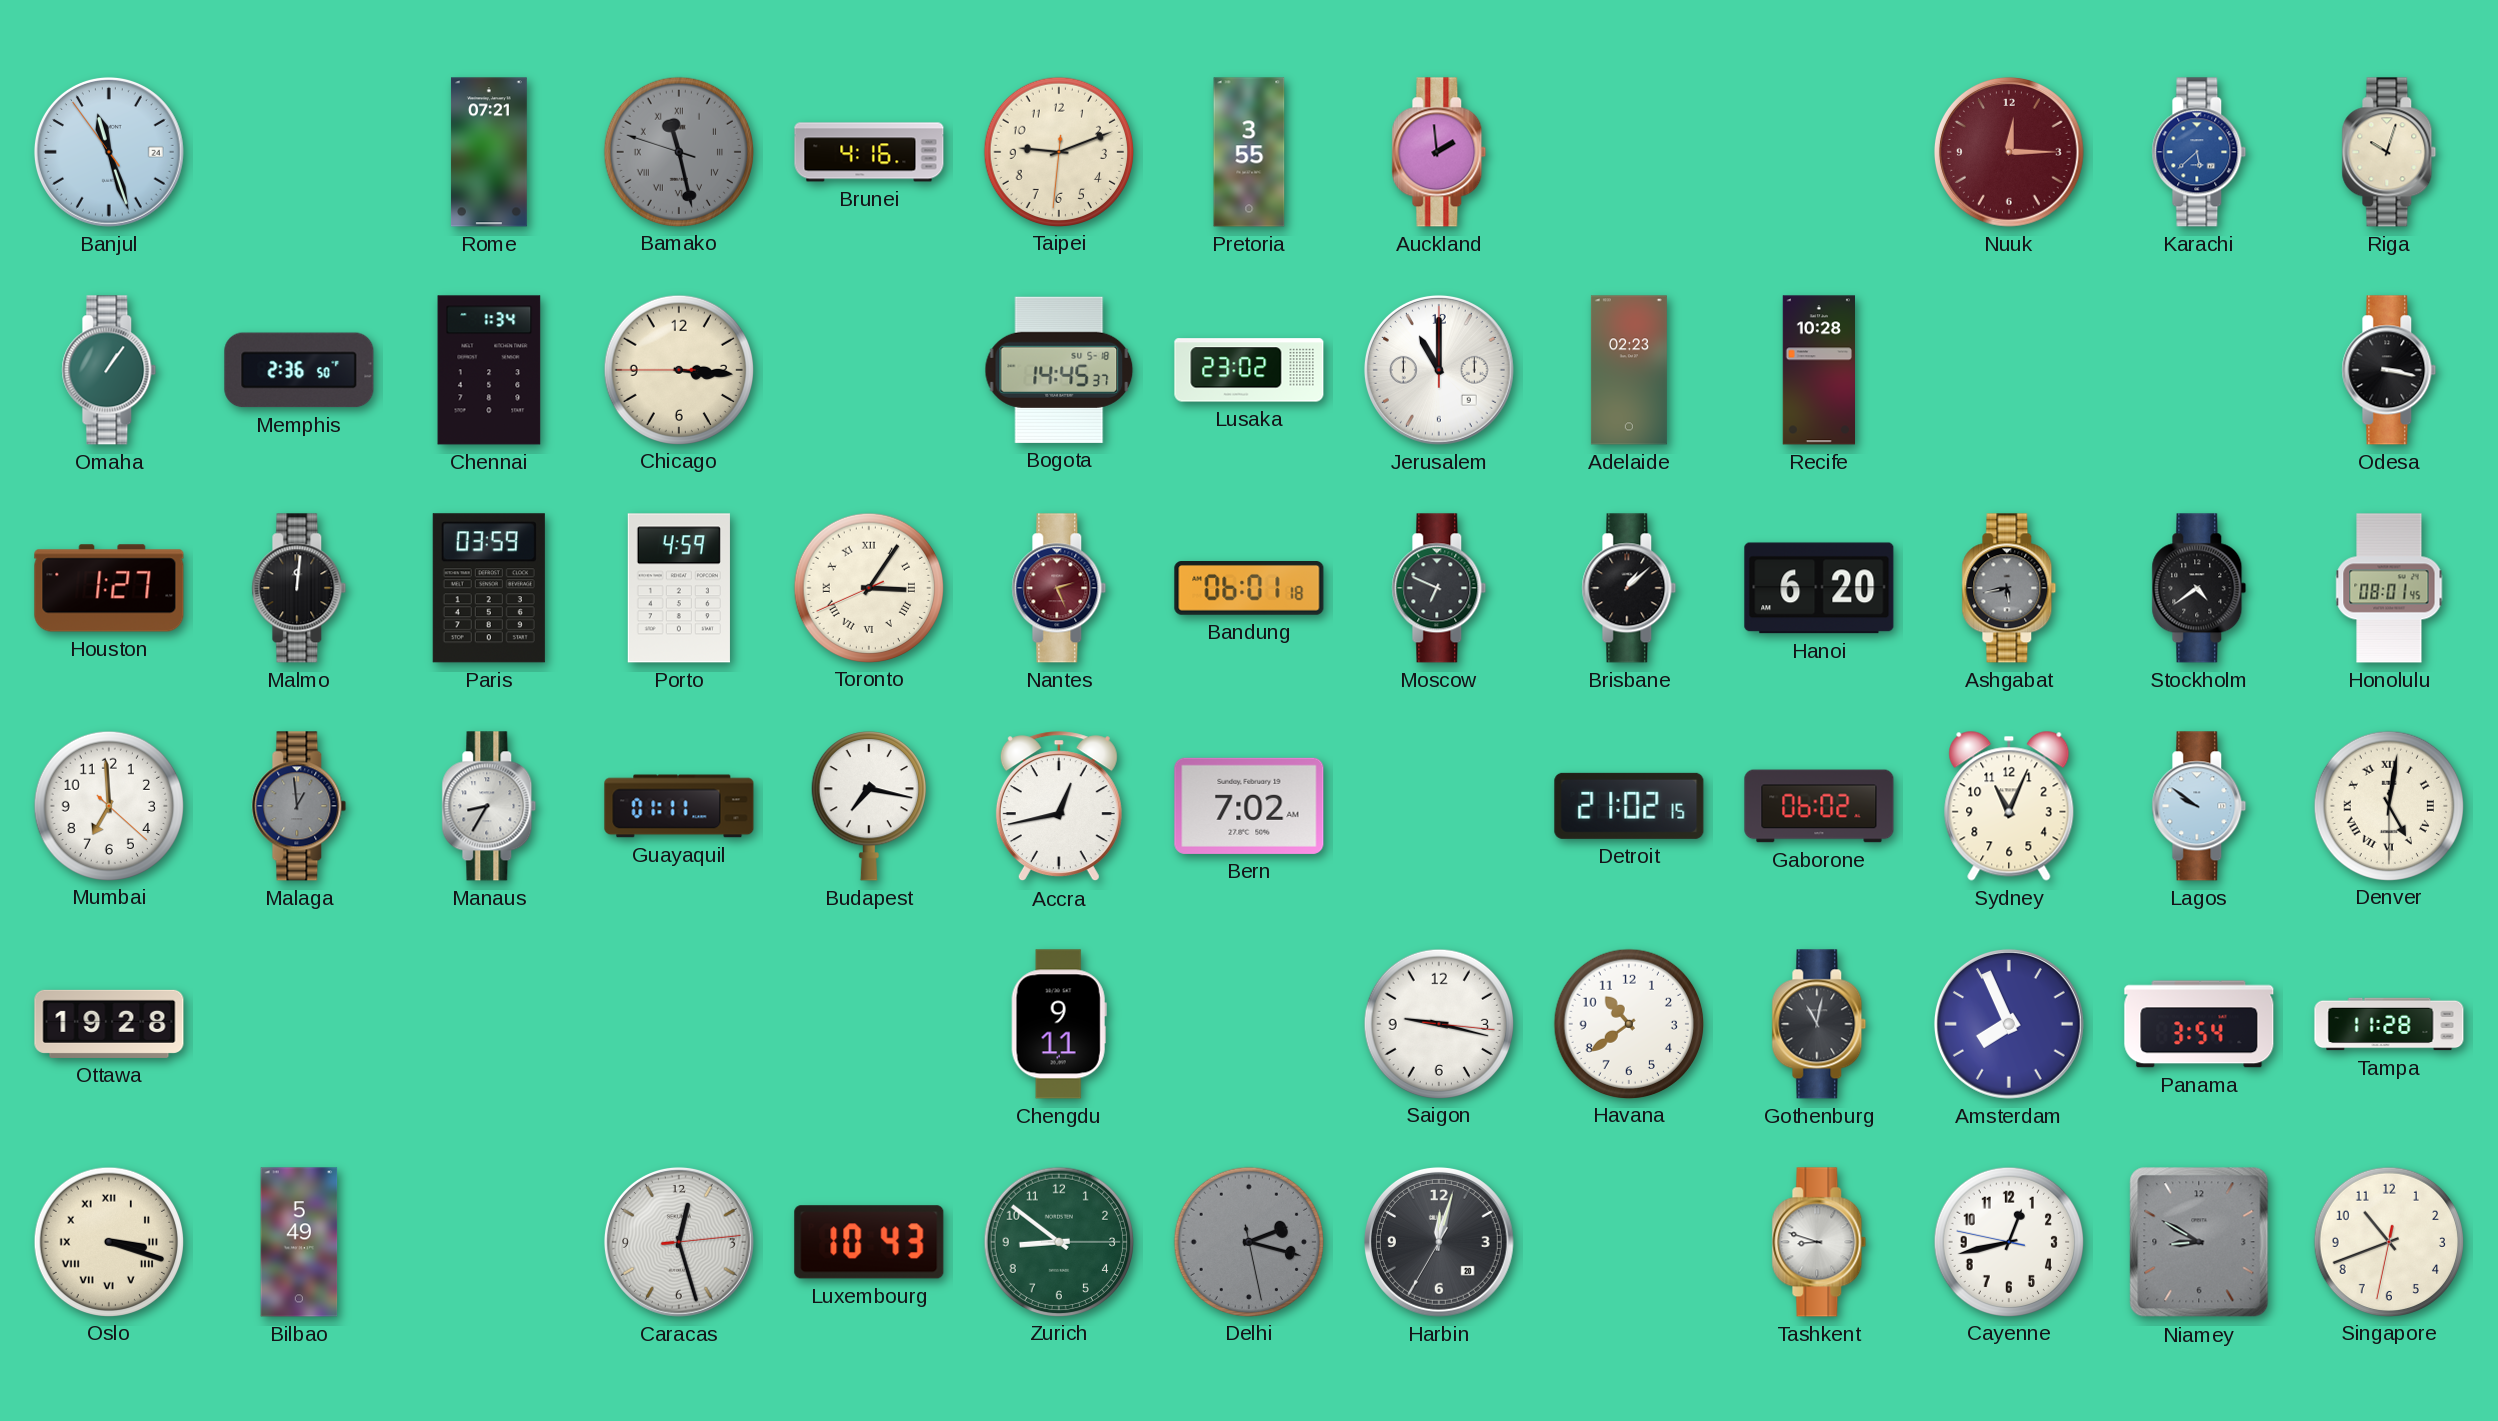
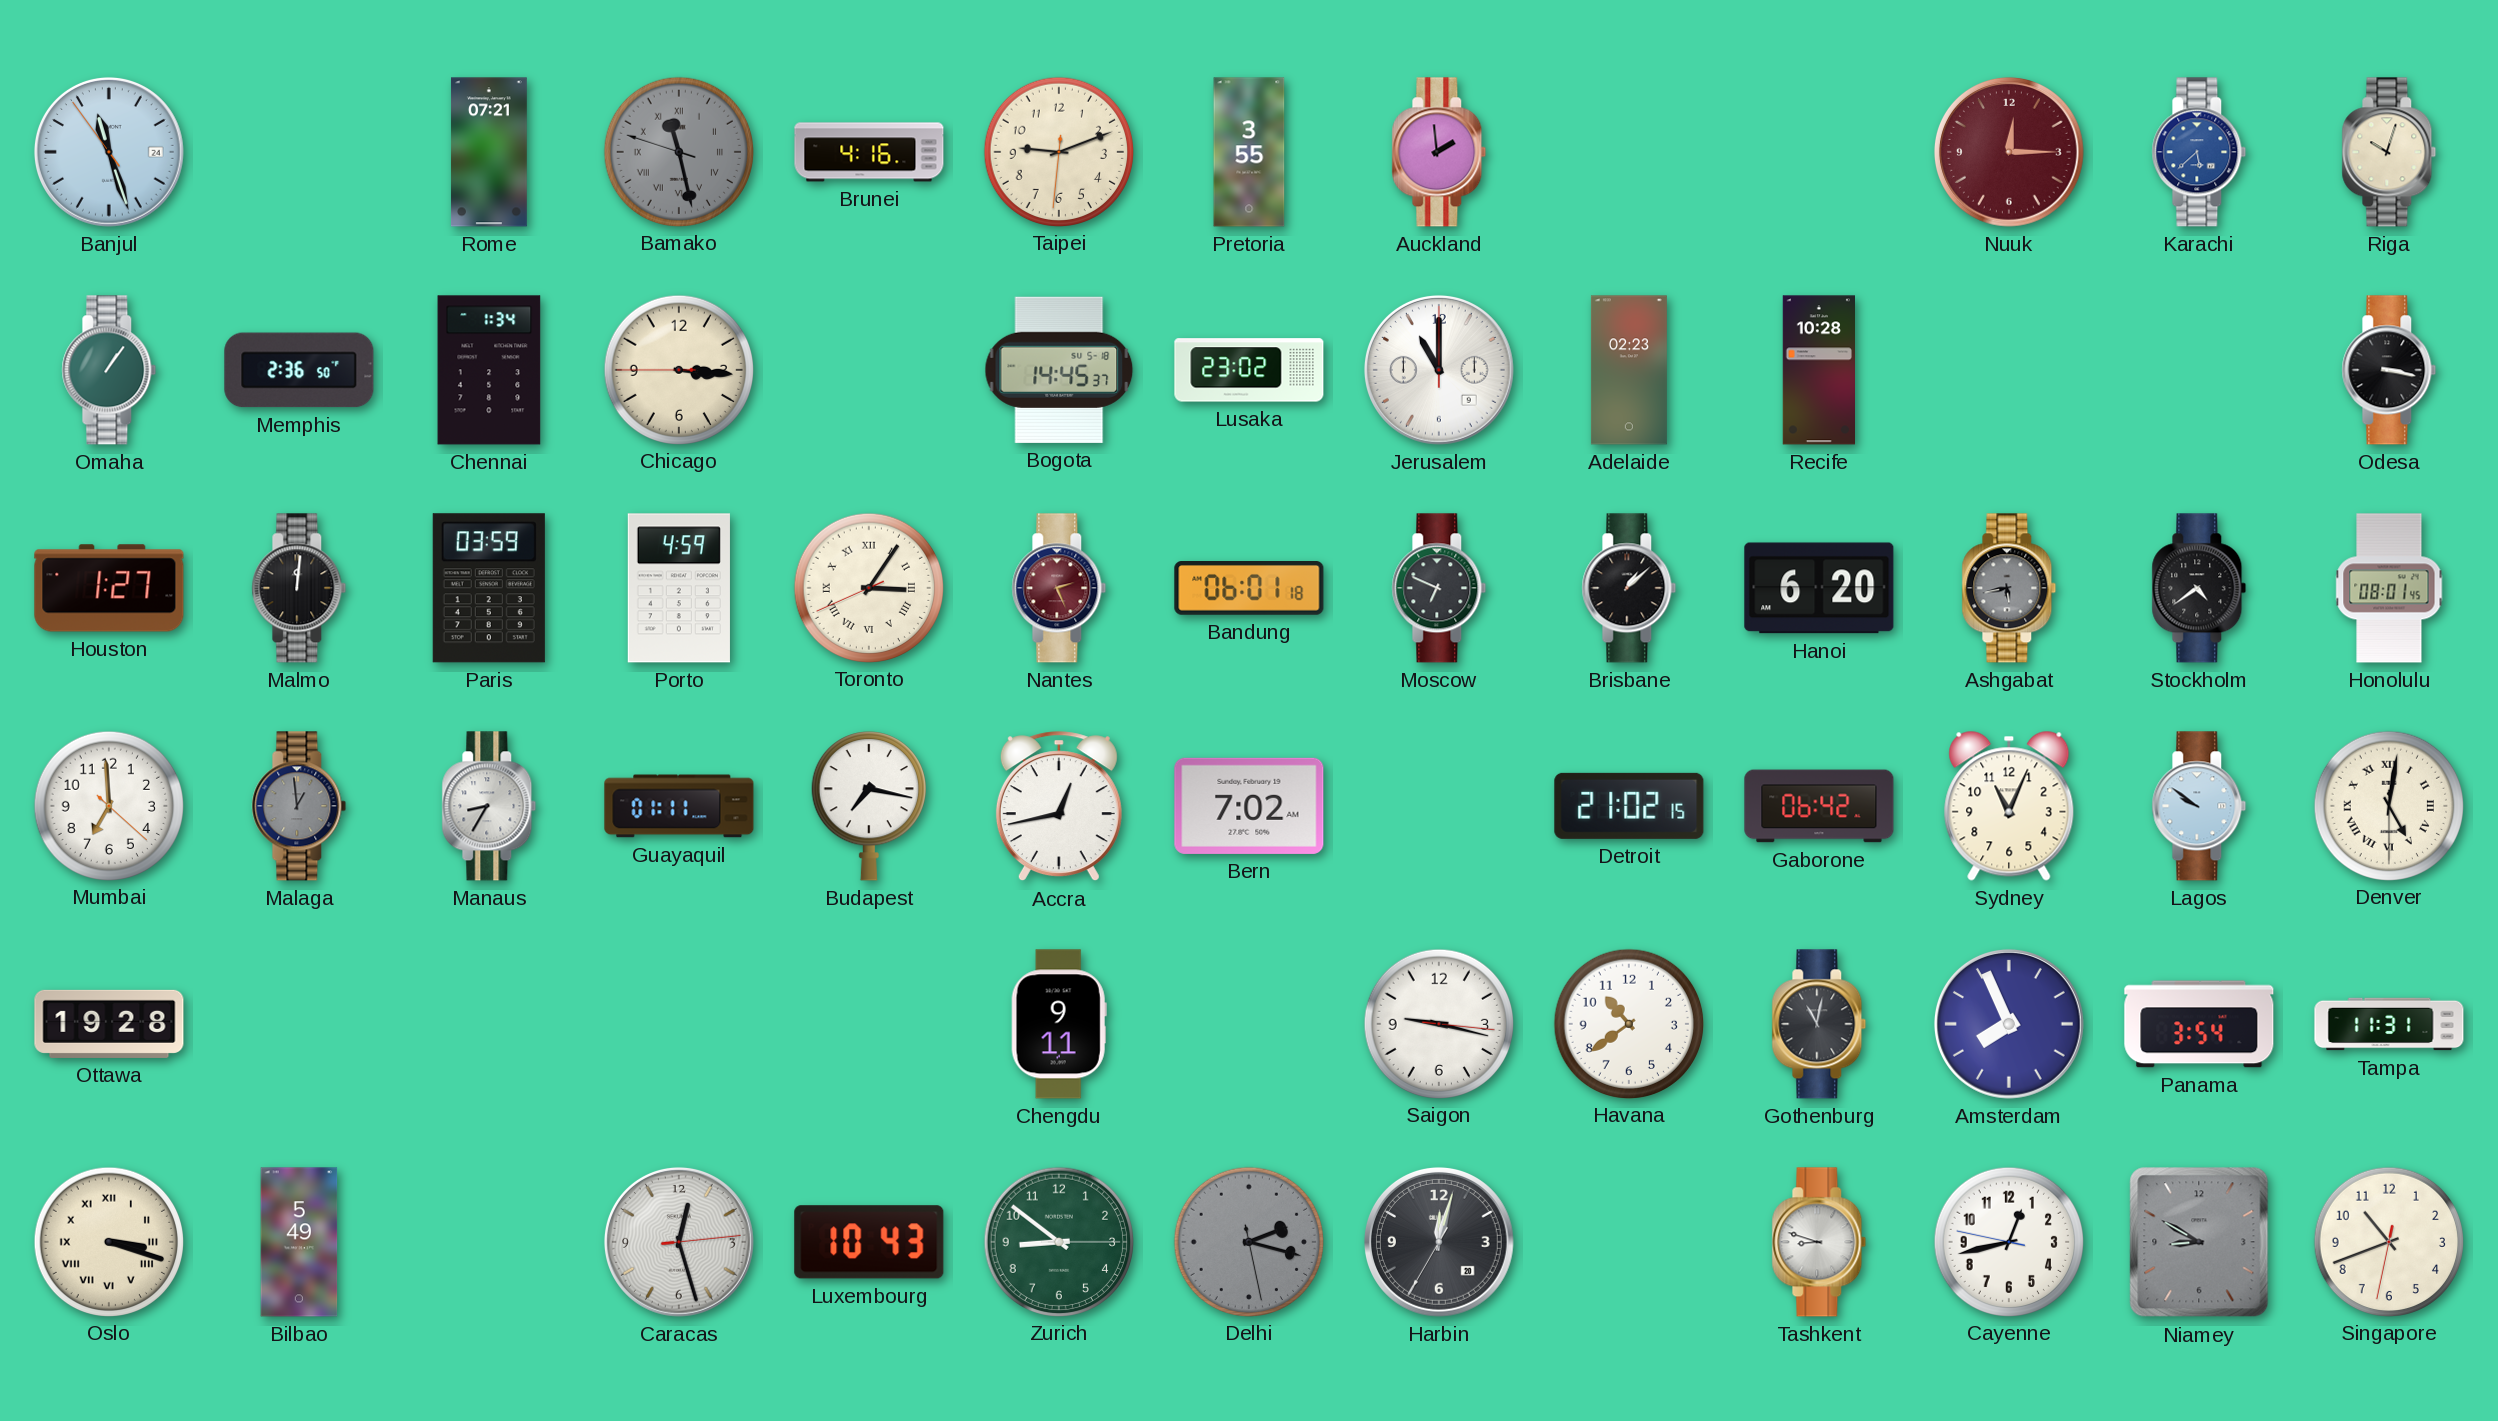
Gaborone: 06:02 -> 06:42
Tampa: 11:28 -> 11:31
